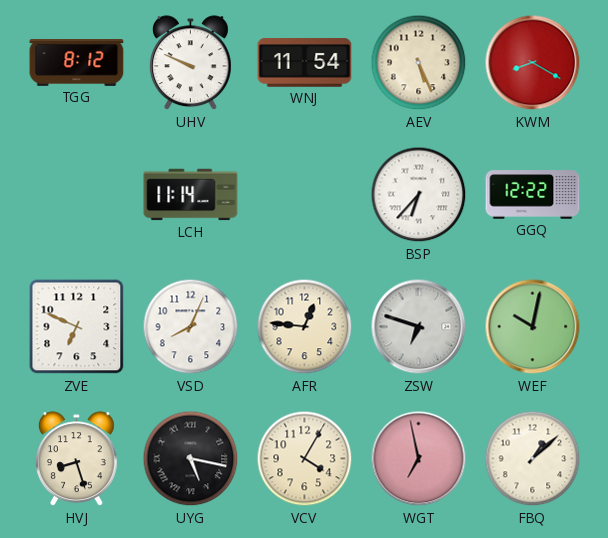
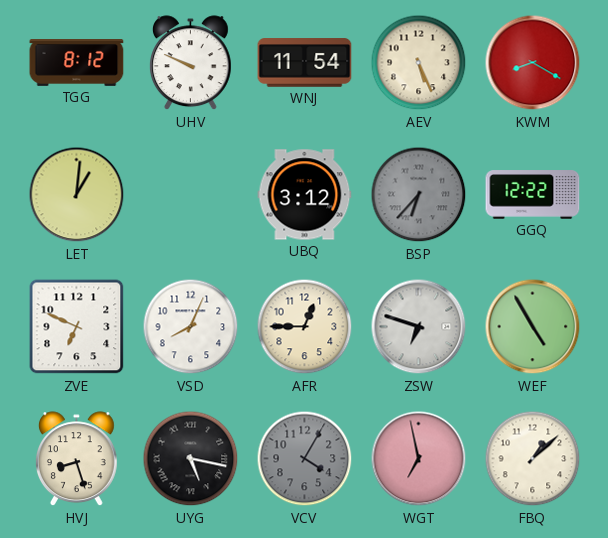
LET: none -> 1:01
LCH: 11:14 -> none
UBQ: none -> 3:12
BSP dial: white -> grey
AFR: 12:46 -> 12:45
WEF: 10:02 -> 4:55
VCV dial: cream -> grey
